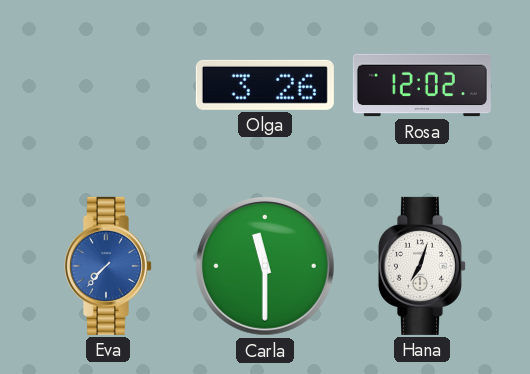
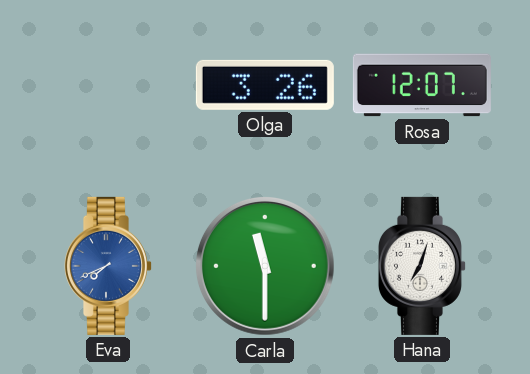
Rosa: 12:02 -> 12:07
Eva: 7:37 -> 7:41
